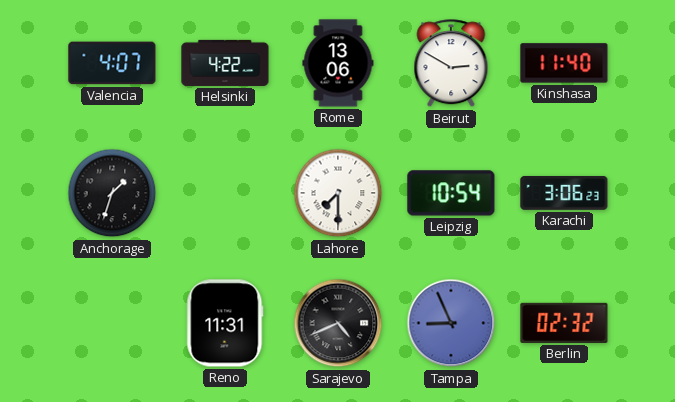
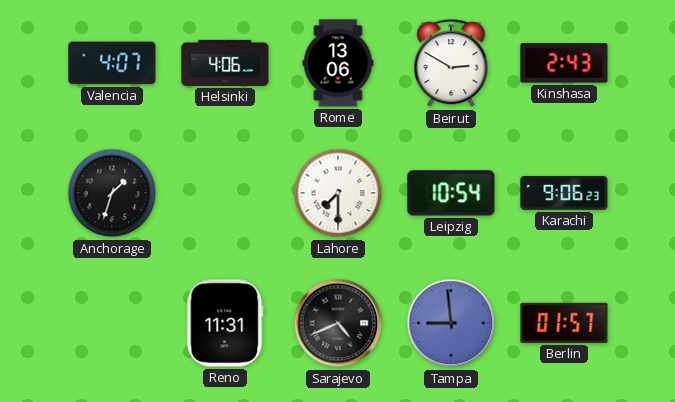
Helsinki: 4:22 -> 4:06
Kinshasa: 11:40 -> 2:43
Karachi: 3:06 -> 9:06
Tampa: 8:56 -> 8:59
Berlin: 02:32 -> 01:57
